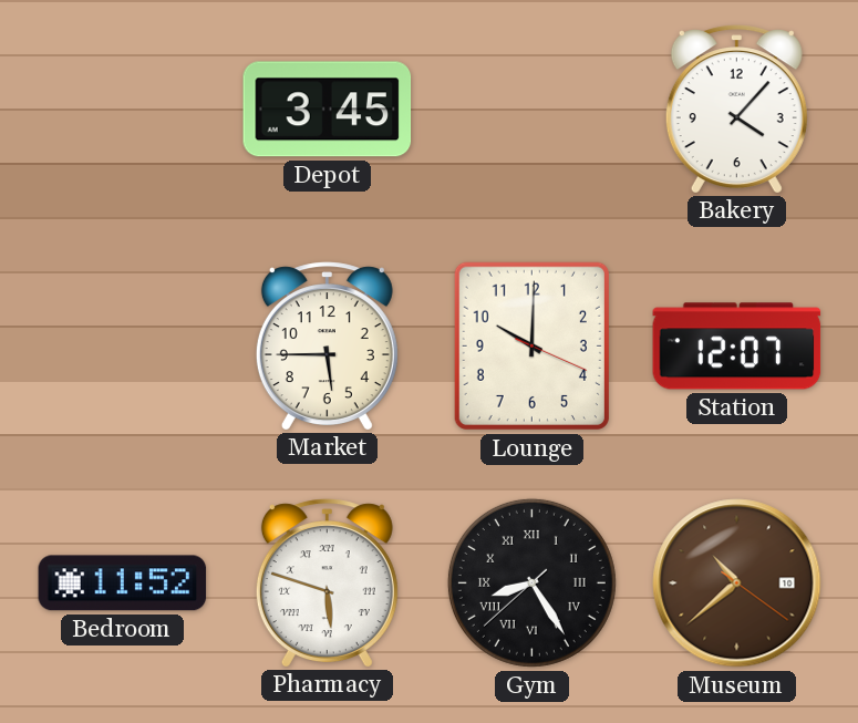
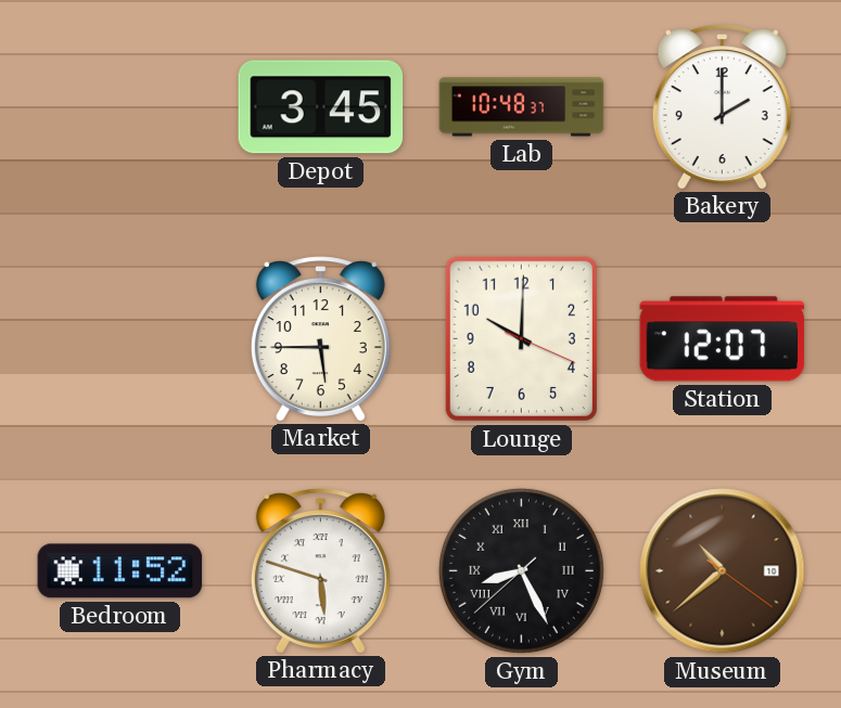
Lab: none -> 10:48
Bakery: 4:07 -> 2:00
Gym: 8:24 -> 8:25
